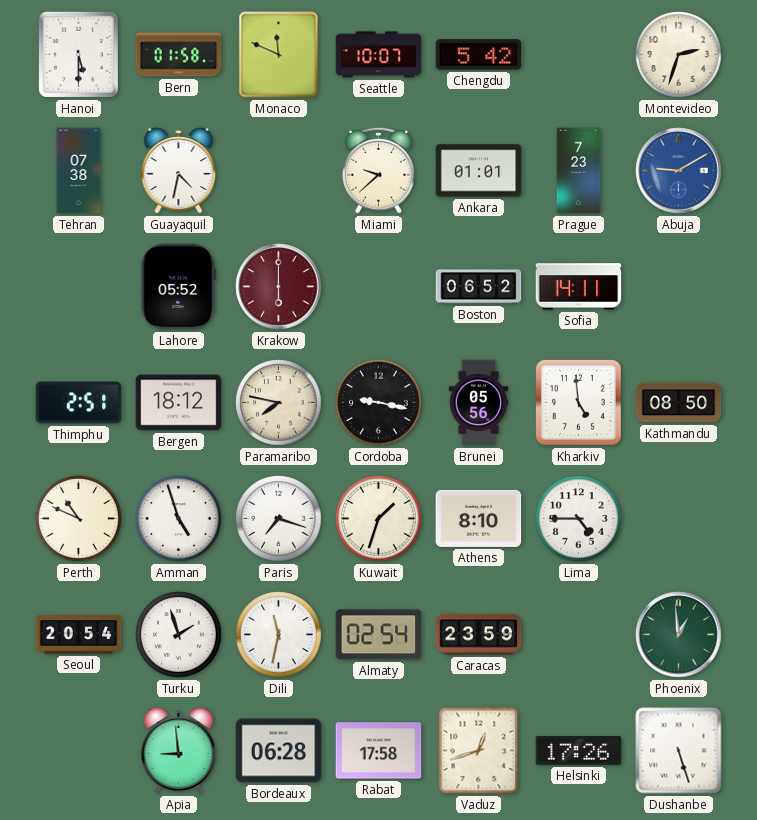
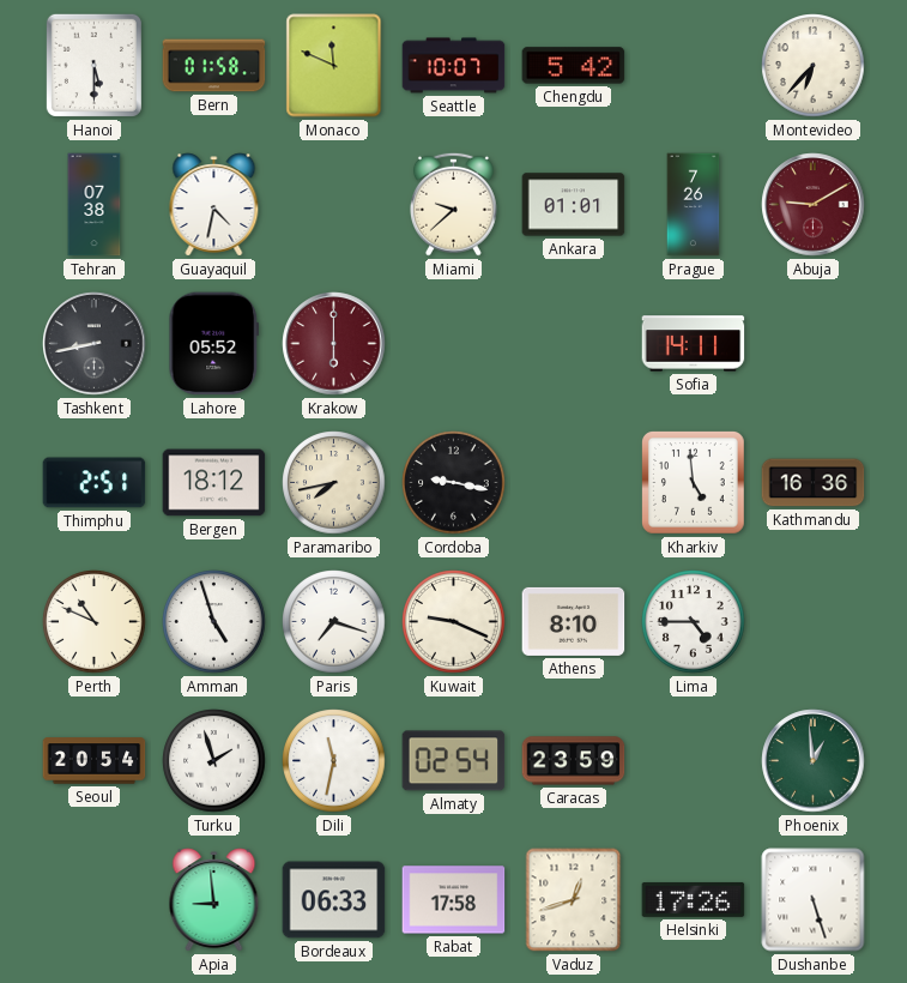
Montevideo: 2:33 -> 6:37
Prague: 7:23 -> 7:26
Abuja dial: blue -> burgundy
Tashkent: none -> 8:43
Boston: 06:52 -> none
Paramaribo: 7:47 -> 7:43
Brunei: 05:56 -> none
Kathmandu: 08:50 -> 16:36
Kuwait: 1:33 -> 9:19
Bordeaux: 06:28 -> 06:33
